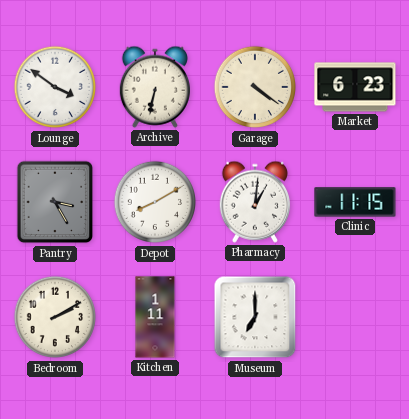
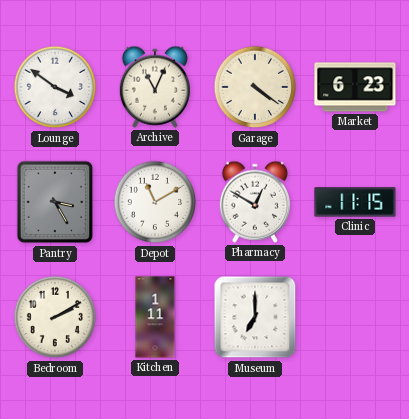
Archive: 6:32 -> 11:04
Depot: 8:10 -> 11:10
Pharmacy: 1:01 -> 12:50
